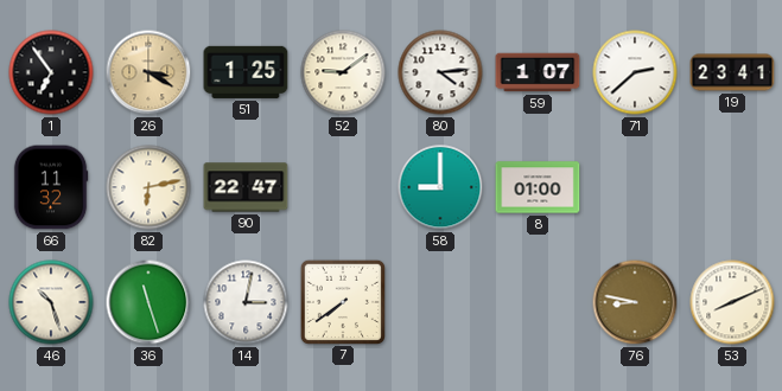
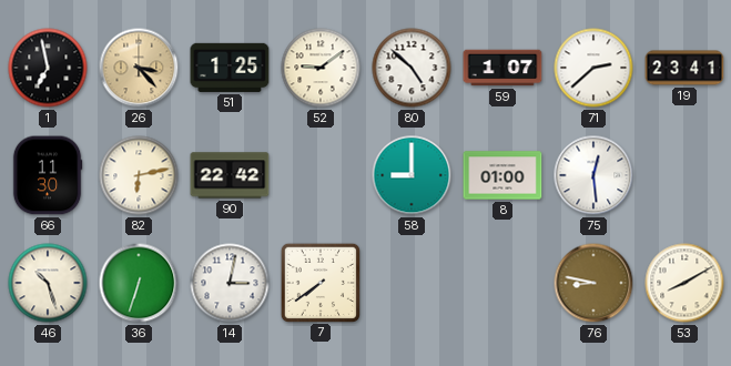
1: 6:54 -> 6:58
26: 3:20 -> 3:23
80: 4:14 -> 4:52
66: 11:32 -> 11:30
90: 22:47 -> 22:42
75: none -> 12:29
36: 11:27 -> 6:33
53: 8:11 -> 8:10
